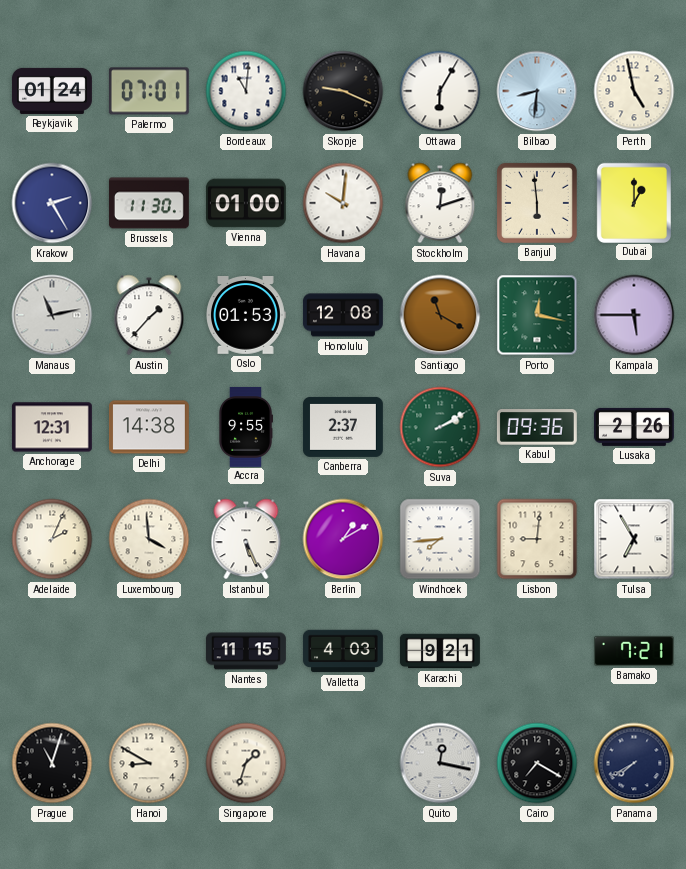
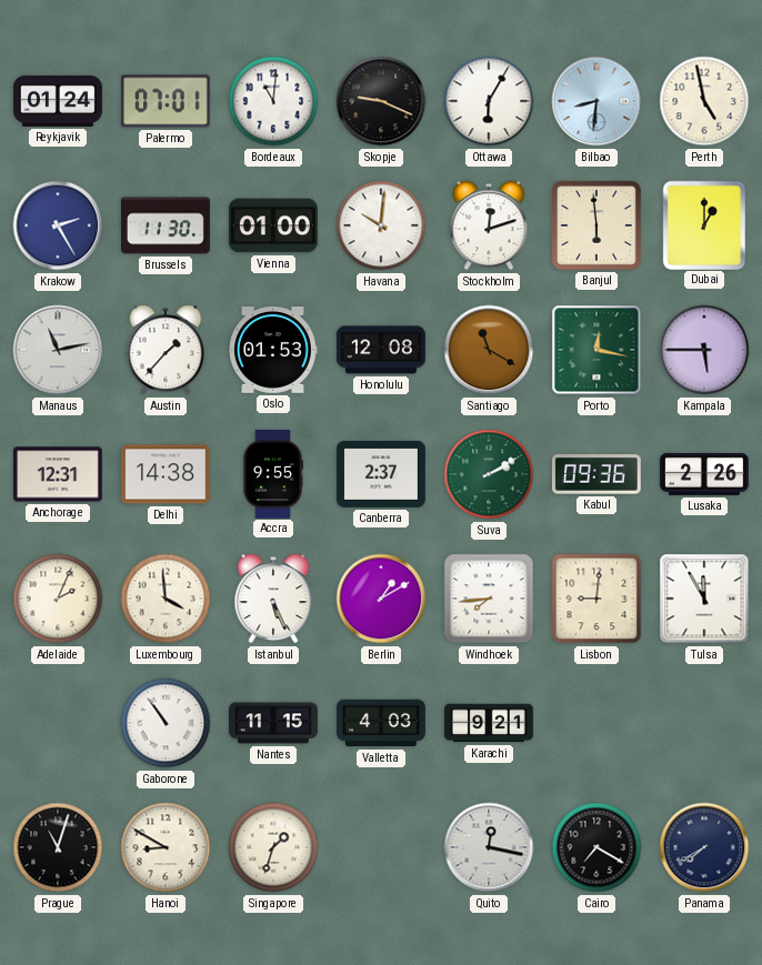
Tulsa: 6:55 -> 11:55
Gaborone: none -> 10:54
Bamako: 7:21 -> none
